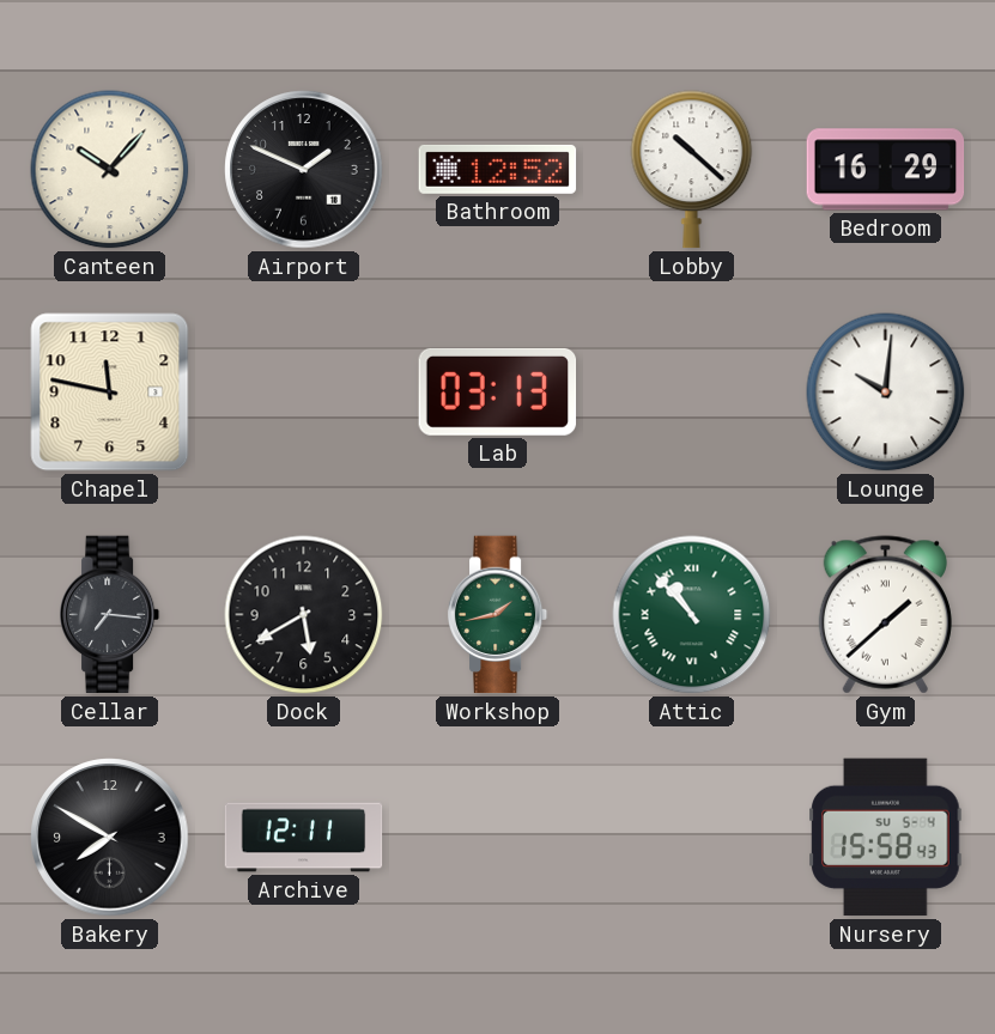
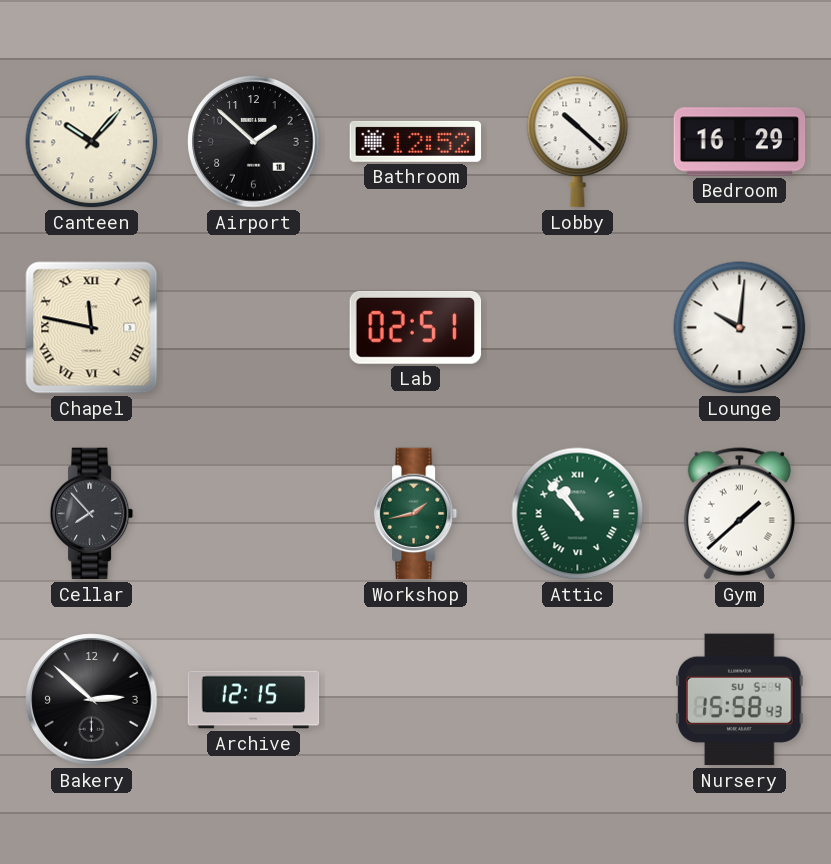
Airport: 1:49 -> 1:52
Chapel numerals: Arabic -> Roman
Lab: 03:13 -> 02:51
Cellar: 7:16 -> 7:53
Dock: 5:40 -> none
Bakery: 7:50 -> 2:52
Archive: 12:11 -> 12:15
